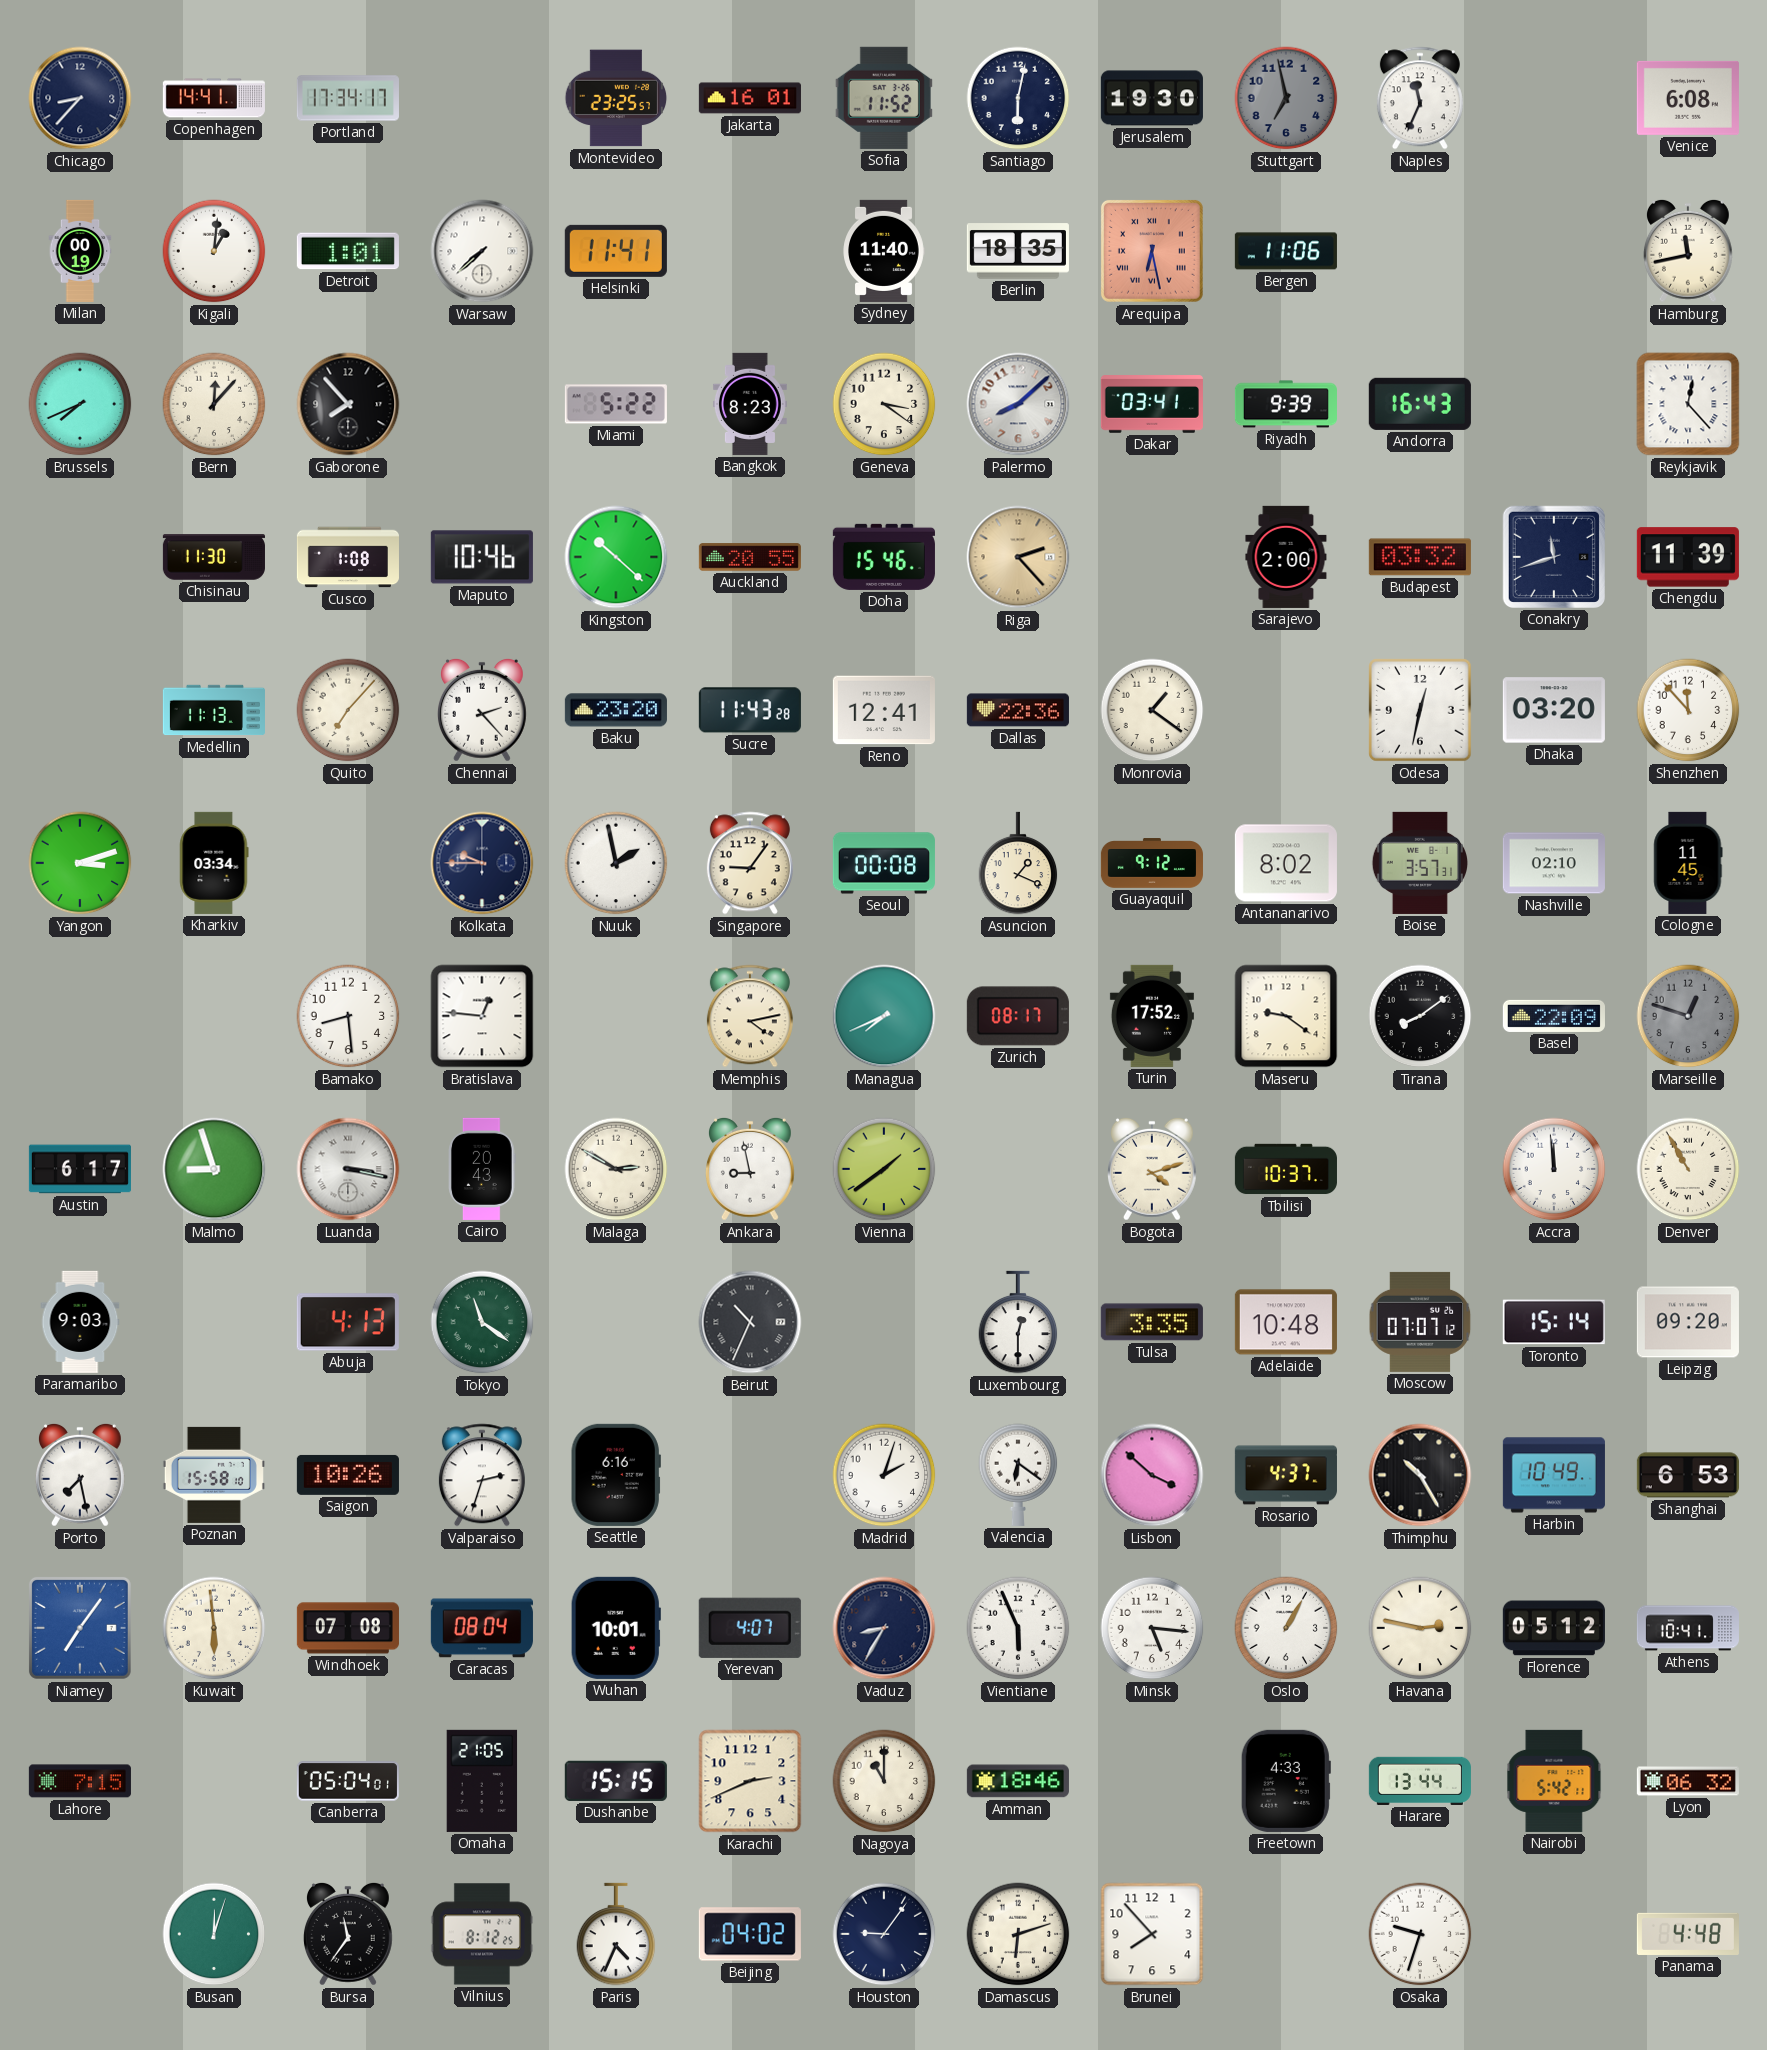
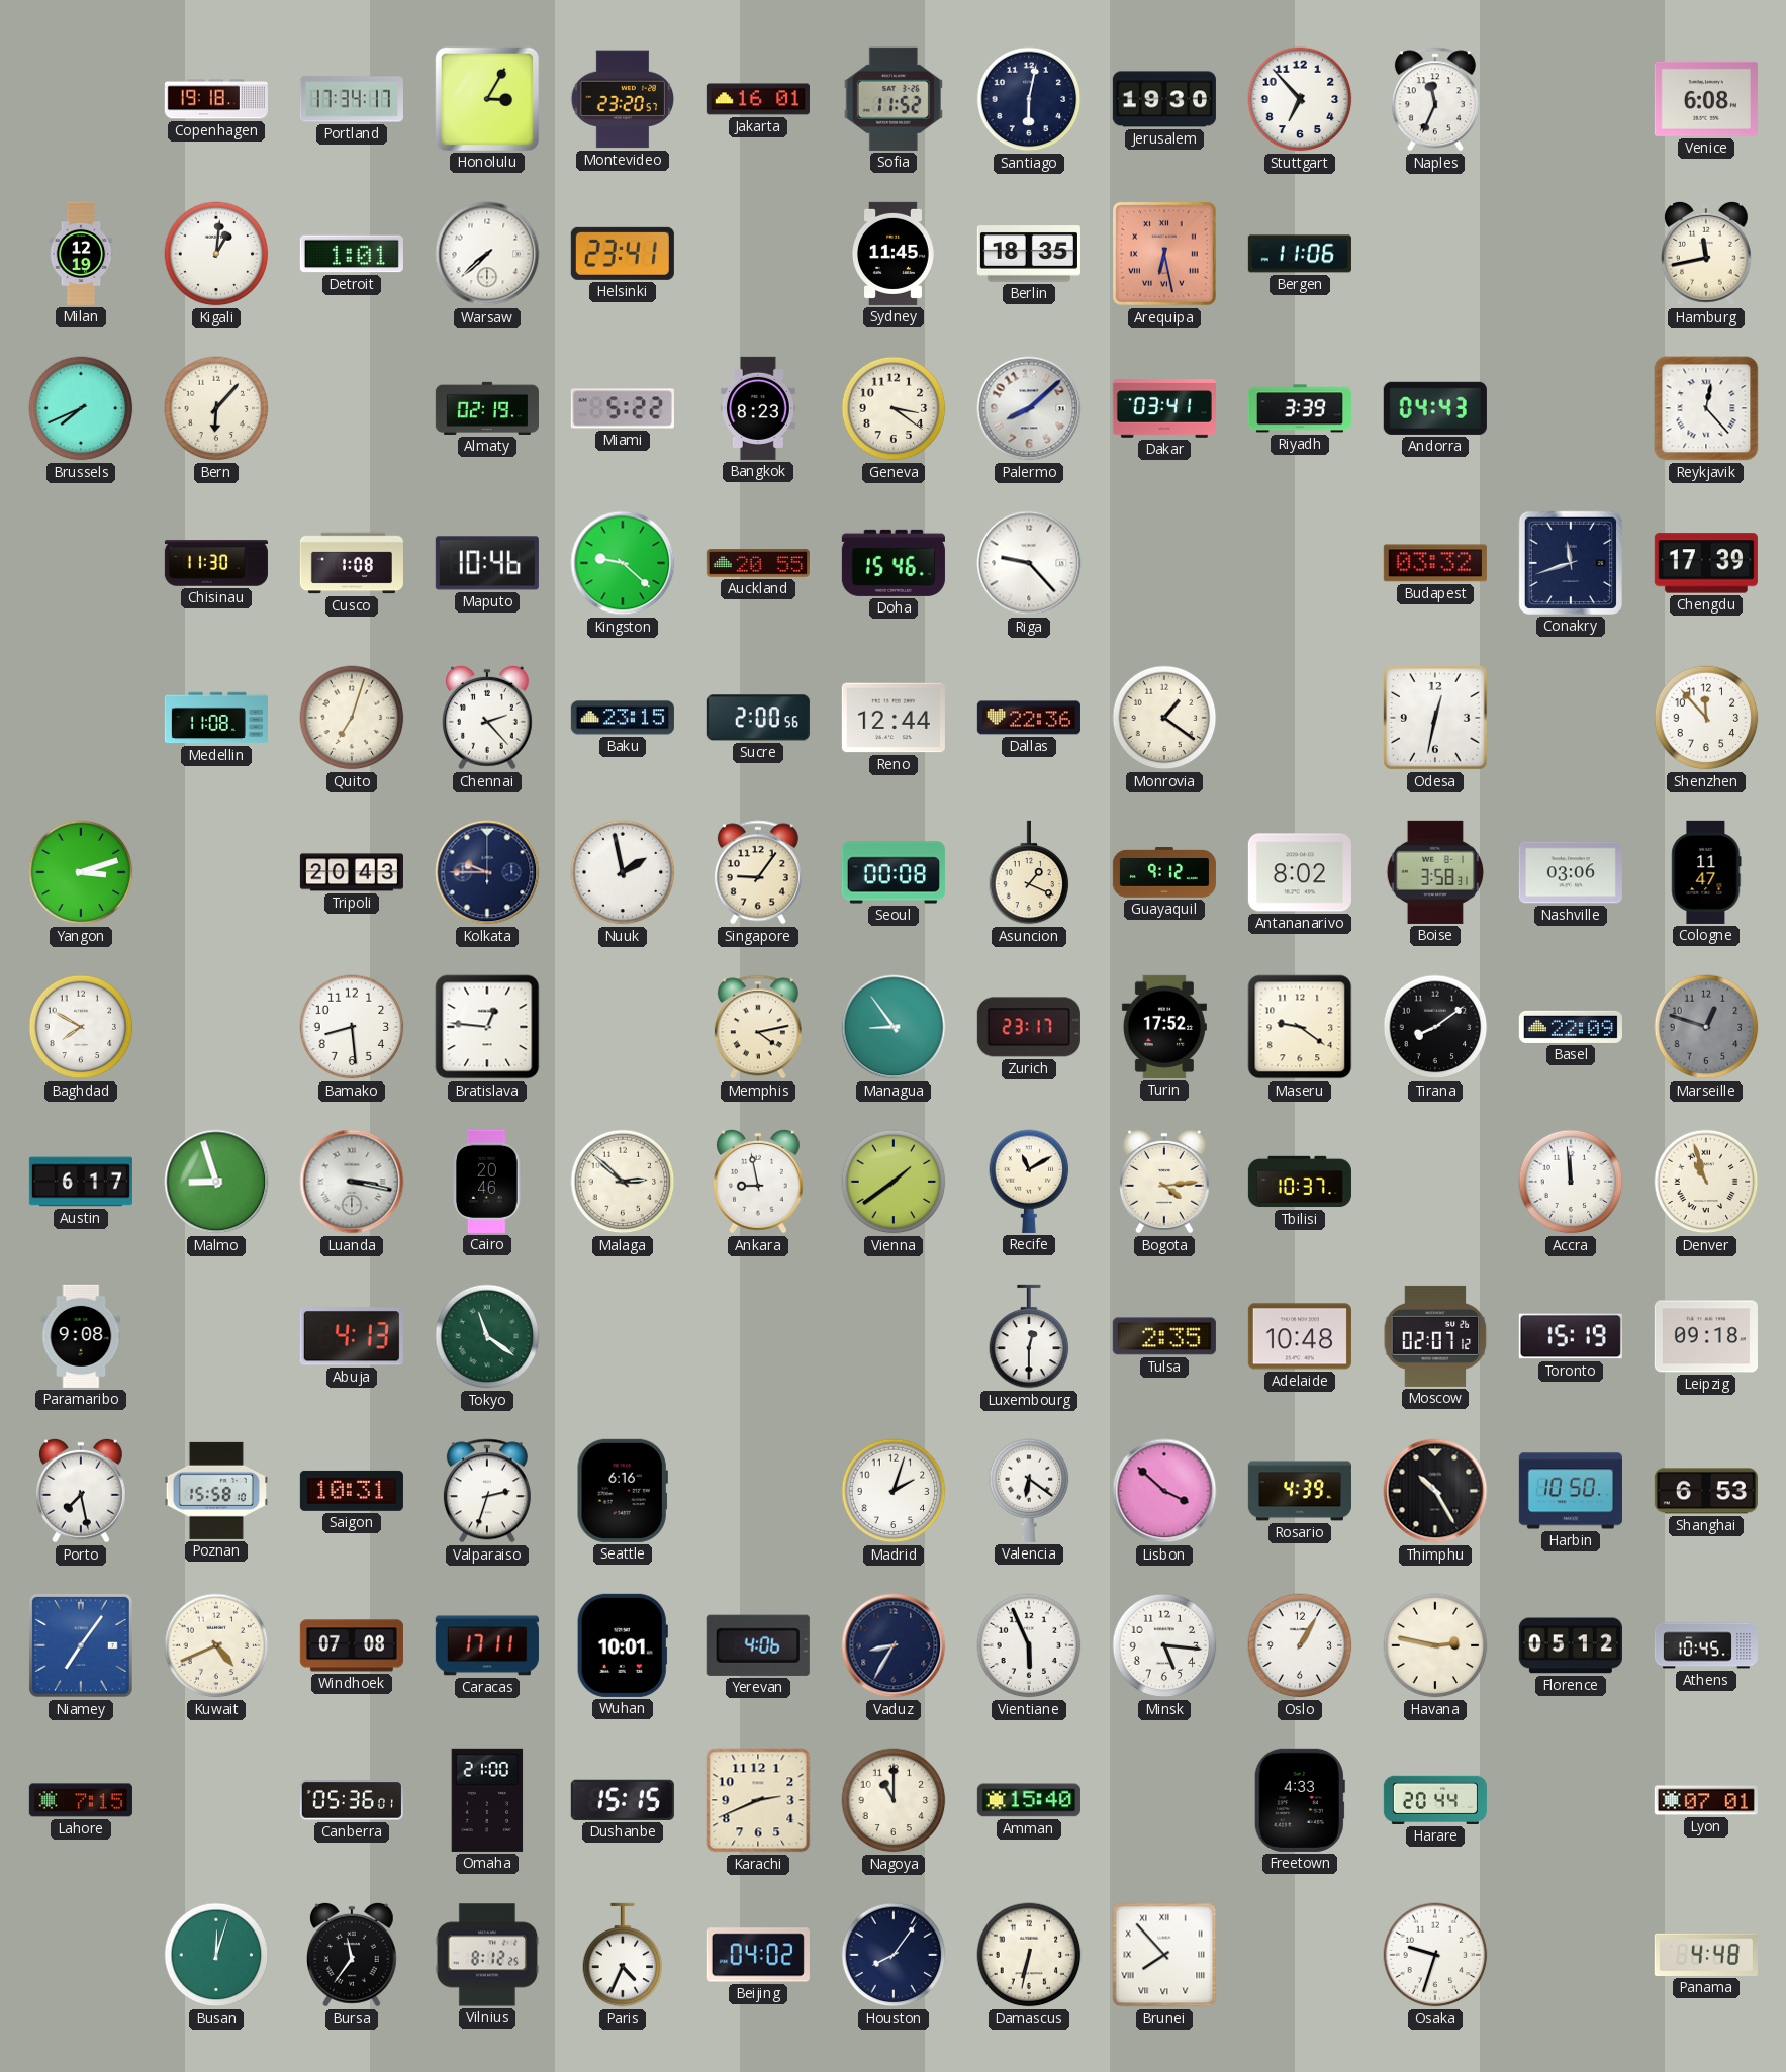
Chicago: 8:37 -> none
Copenhagen: 14:41 -> 19:18
Honolulu: none -> 3:05
Montevideo: 23:25 -> 23:20
Stuttgart: 6:58 -> 6:53
Stuttgart dial: grey -> white
Milan: 00:19 -> 12:19
Helsinki: 11:41 -> 23:41
Sydney: 11:40 -> 11:45
Bern: 12:07 -> 6:07
Gaborone: 7:53 -> none
Almaty: none -> 02:19
Riyadh: 9:39 -> 3:39
Andorra: 16:43 -> 04:43
Kingston: 10:22 -> 9:22
Riga: 2:23 -> 9:23
Riga dial: champagne -> white
Sarajevo: 2:00 -> none
Chengdu: 11:39 -> 17:39
Medellin: 11:13 -> 11:08
Quito: 7:07 -> 7:03
Baku: 23:20 -> 23:15
Sucre: 11:43 -> 2:00
Reno: 12:41 -> 12:44
Dhaka: 03:20 -> none
Kharkiv: 03:34 -> none
Tripoli: none -> 20:43
Boise: 3:57 -> 3:58
Nashville: 02:10 -> 03:06
Cologne: 11:45 -> 11:47
Baghdad: none -> 7:50
Managua: 7:41 -> 8:54
Zurich: 08:17 -> 23:17
Cairo: 20:43 -> 20:46
Malaga: 2:50 -> 2:52
Recife: none -> 11:10
Bogota: 4:12 -> 4:14
Denver: 10:55 -> 10:57
Paramaribo: 9:03 -> 9:08
Beirut: 10:34 -> none
Tulsa: 3:35 -> 2:35
Moscow: 07:07 -> 02:07
Toronto: 15:14 -> 15:19
Leipzig: 09:20 -> 09:18
Saigon: 10:26 -> 10:31
Rosario: 4:37 -> 4:39
Harbin: 10:49 -> 10:50
Kuwait: 5:59 -> 4:41
Caracas: 08:04 -> 17:11
Yerevan: 4:07 -> 4:06
Athens: 10:41 -> 10:45
Canberra: 05:04 -> 05:36
Omaha: 21:05 -> 21:00
Amman: 18:46 -> 15:40
Harare: 13:44 -> 20:44
Nairobi: 5:42 -> none
Lyon: 06:32 -> 07:01
Houston: 9:06 -> 8:06
Damascus: 6:12 -> 6:32
Brunei numerals: Arabic -> Roman
